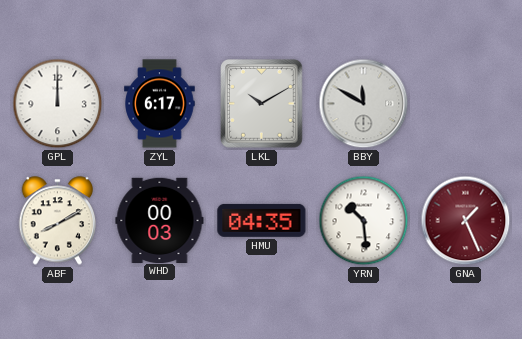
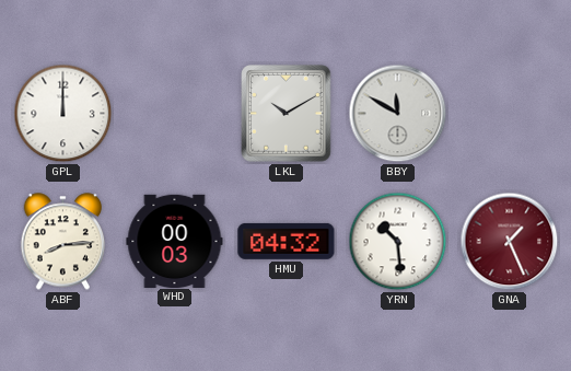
ZYL: 6:17 -> none
ABF: 8:10 -> 8:14
HMU: 04:35 -> 04:32
